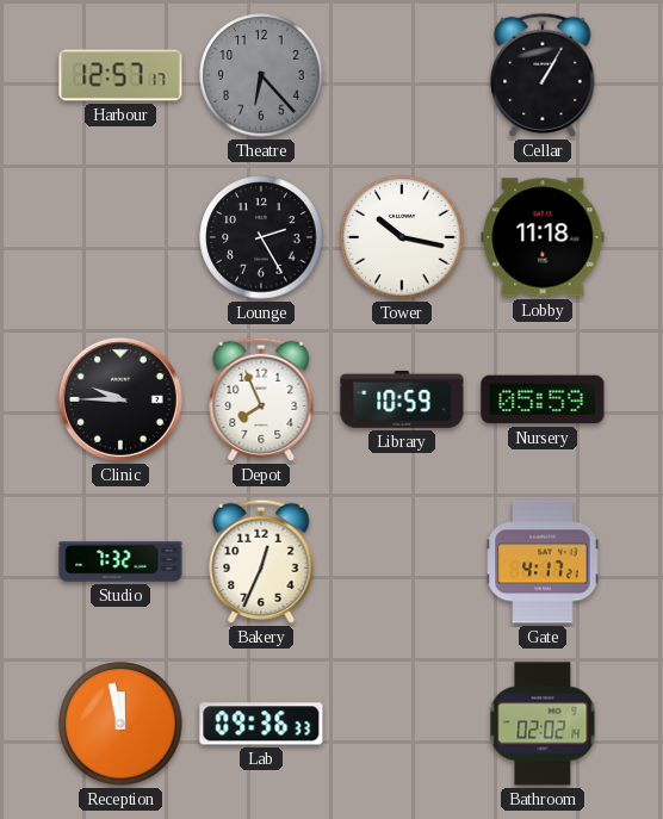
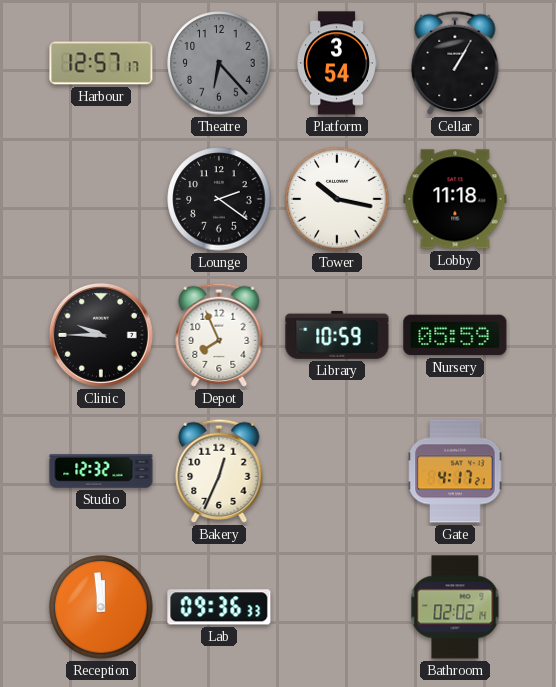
Platform: none -> 3:54
Lounge: 2:25 -> 2:21
Studio: 7:32 -> 12:32
Reception: 11:58 -> 11:59
